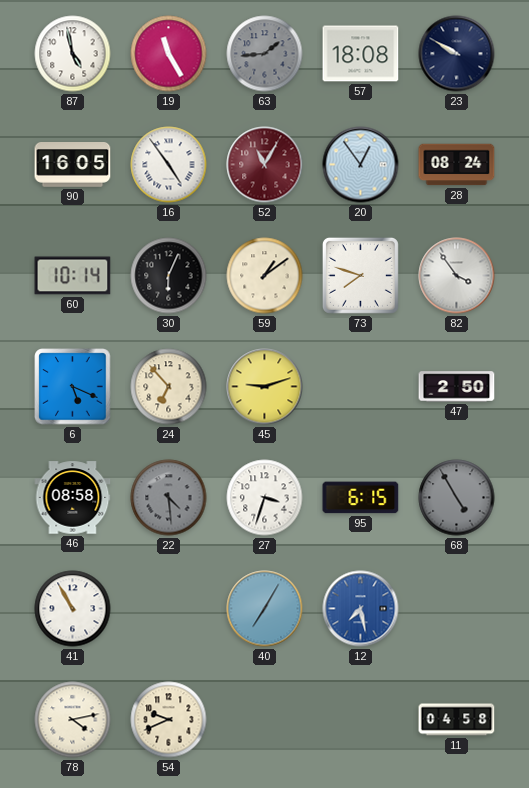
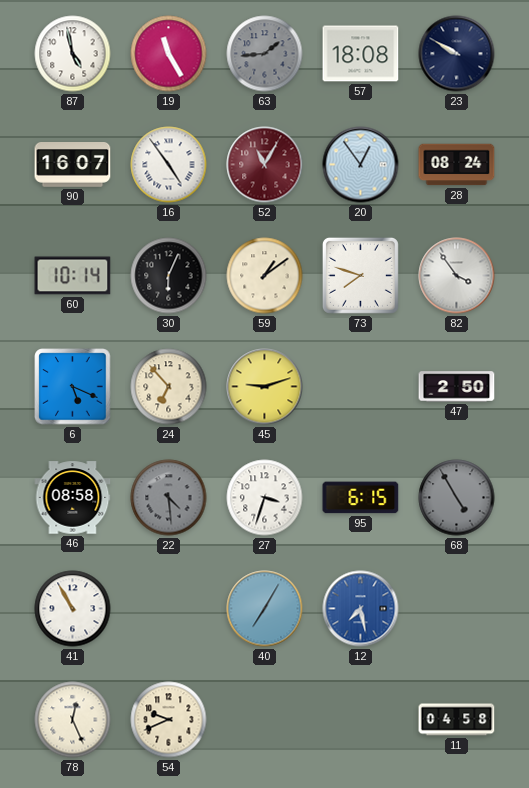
90: 16:05 -> 16:07
78: 4:13 -> 12:26
